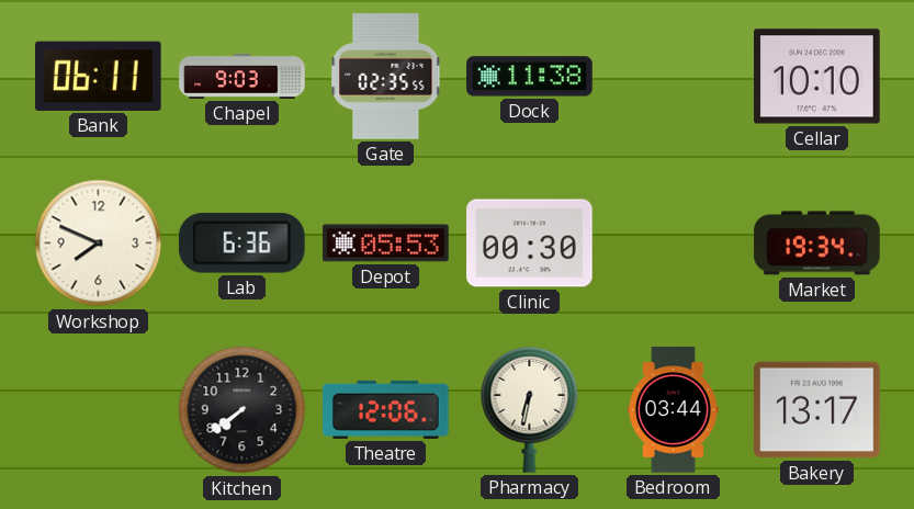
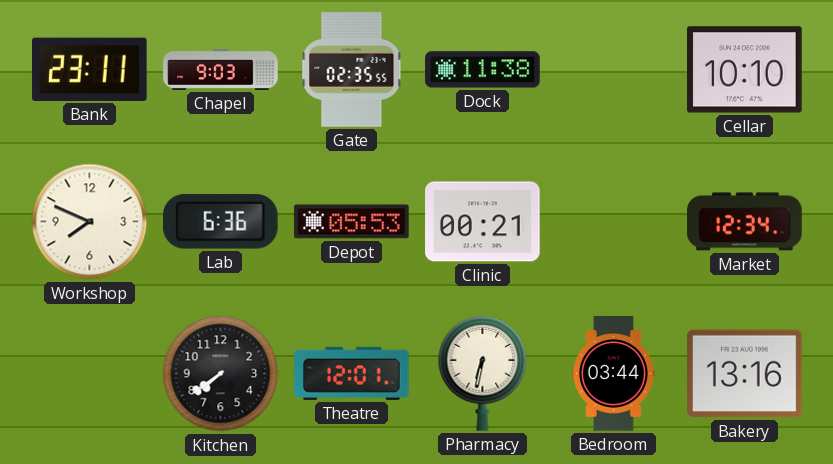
Bank: 06:11 -> 23:11
Clinic: 00:30 -> 00:21
Market: 19:34 -> 12:34
Theatre: 12:06 -> 12:01
Bakery: 13:17 -> 13:16
